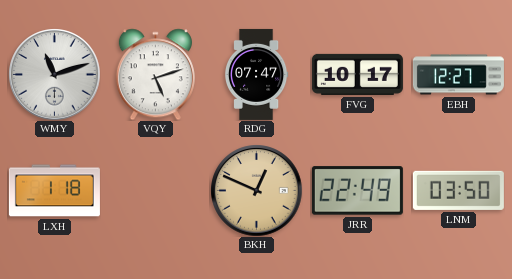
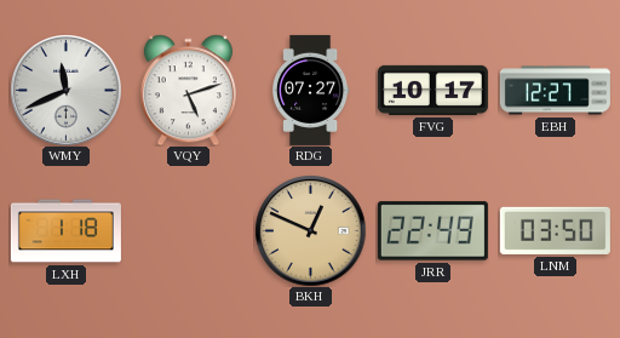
WMY: 11:12 -> 11:41
RDG: 07:47 -> 07:27
